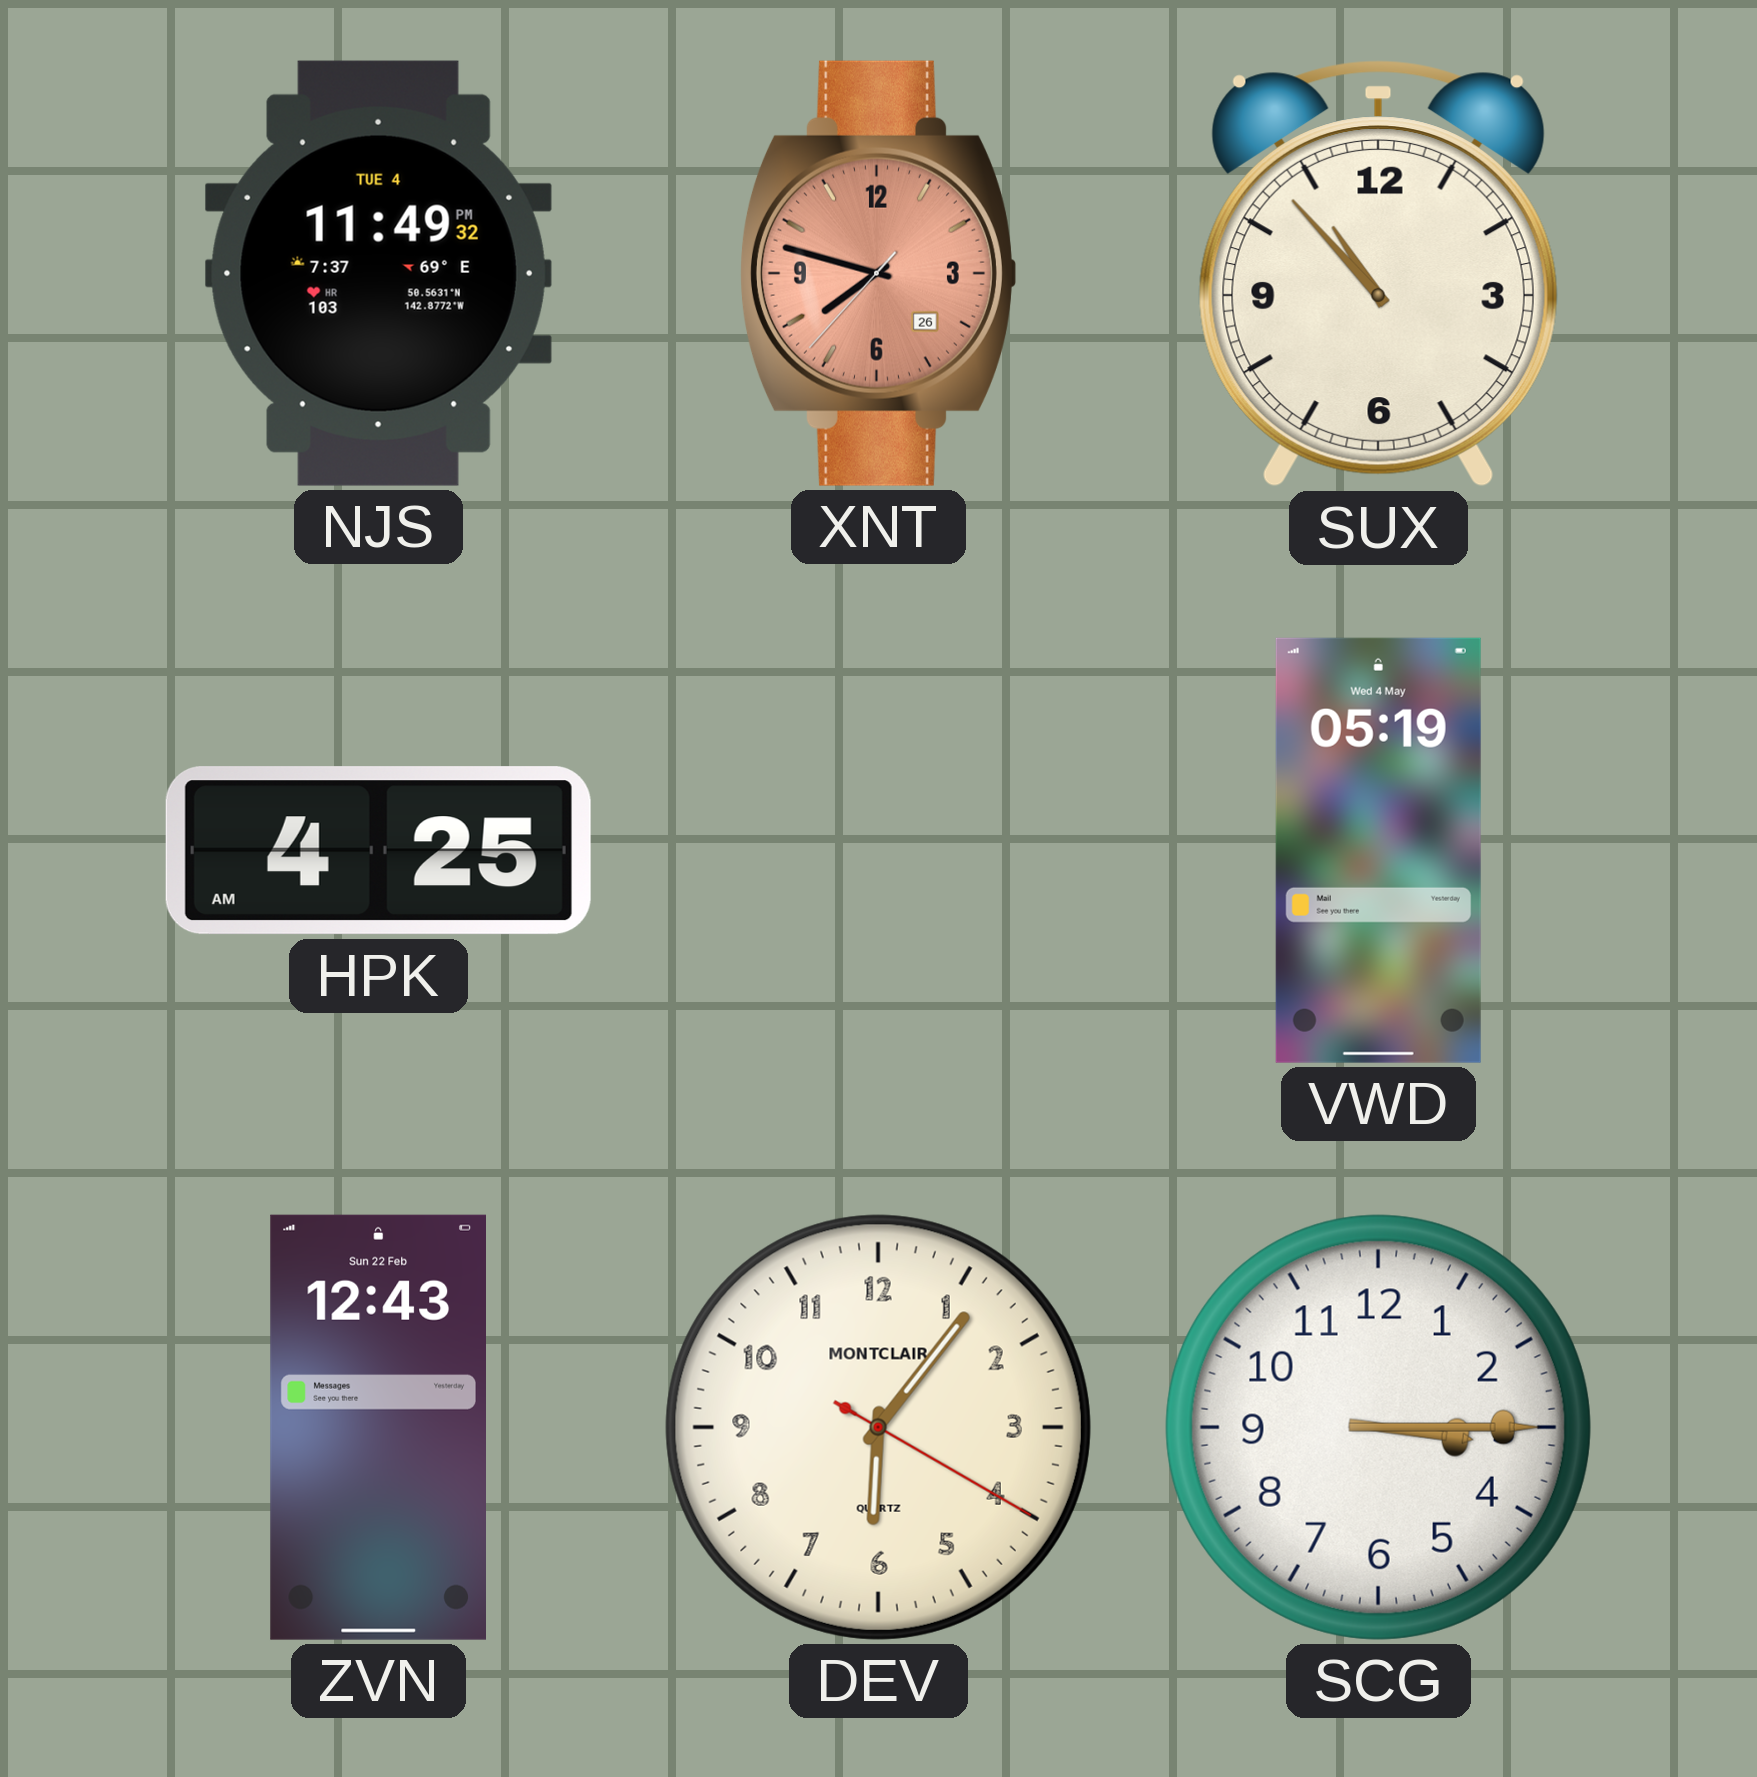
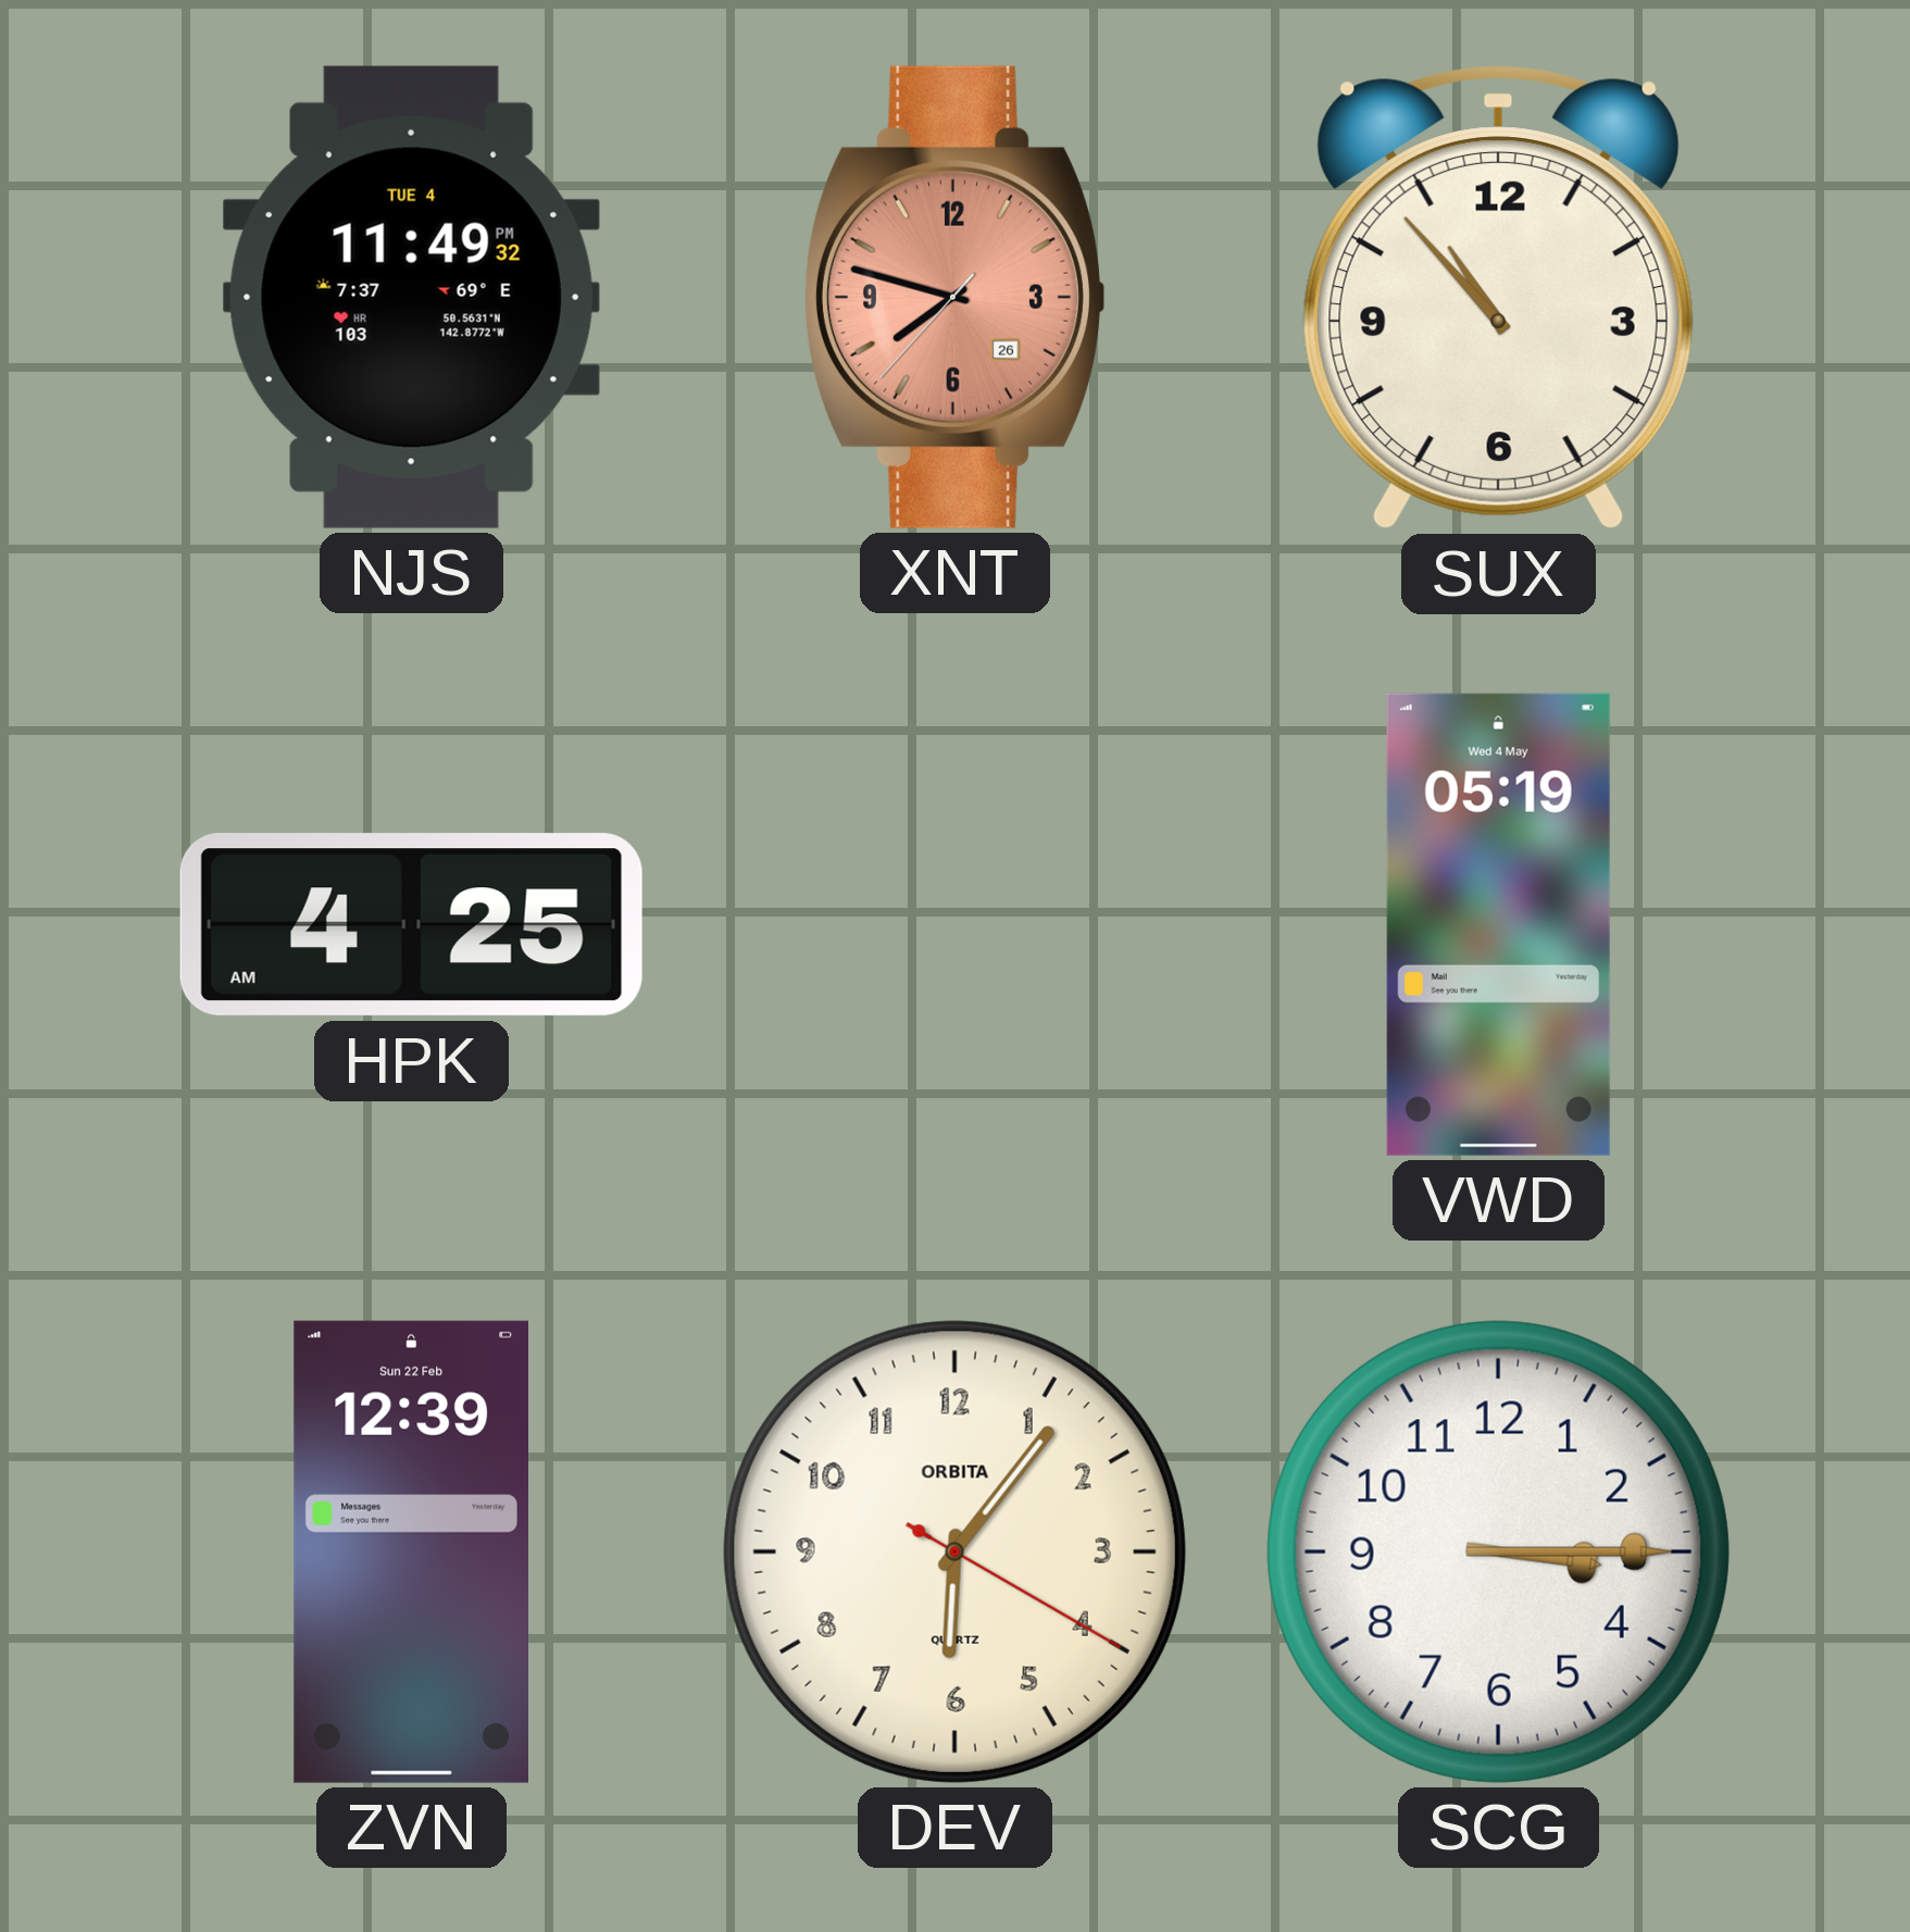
ZVN: 12:43 -> 12:39
DEV brand: MONTCLAIR -> ORBITA
